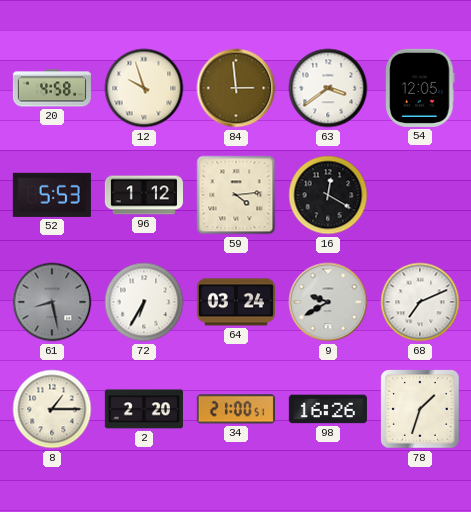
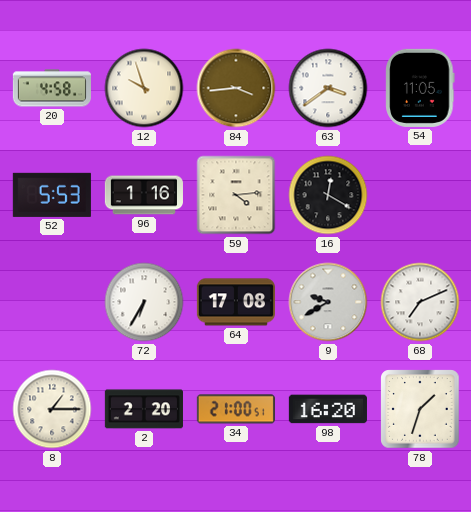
84: 2:59 -> 3:44
54: 12:05 -> 11:05
96: 1:12 -> 1:16
61: 8:28 -> none
64: 03:24 -> 17:08
98: 16:26 -> 16:20
